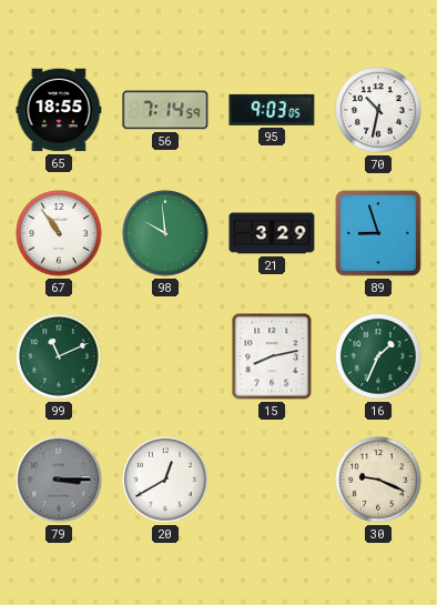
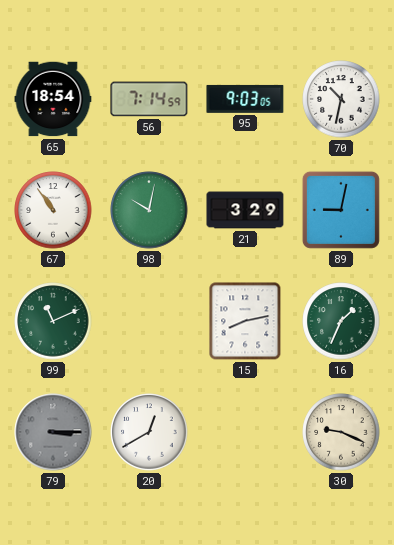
65: 18:55 -> 18:54
98: 9:59 -> 10:02
89: 8:57 -> 9:02
